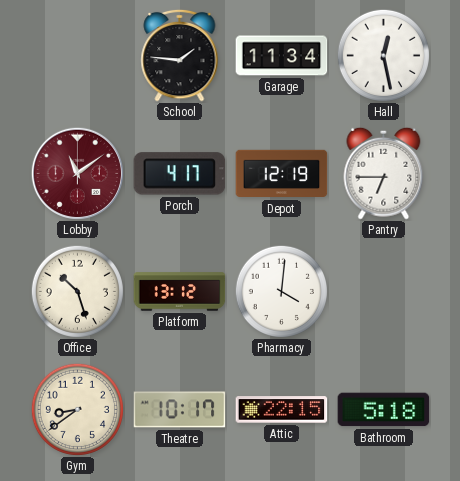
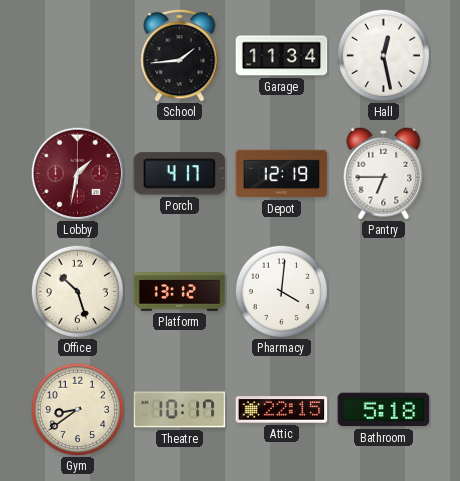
School: 1:46 -> 1:44
Lobby: 11:09 -> 1:32
